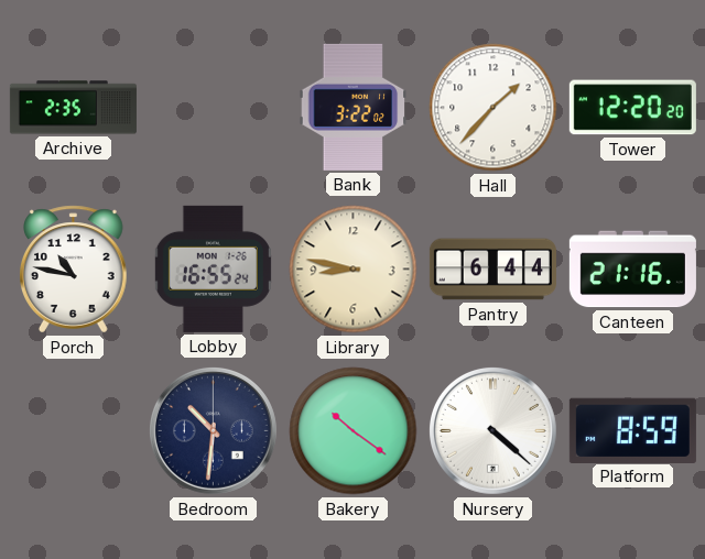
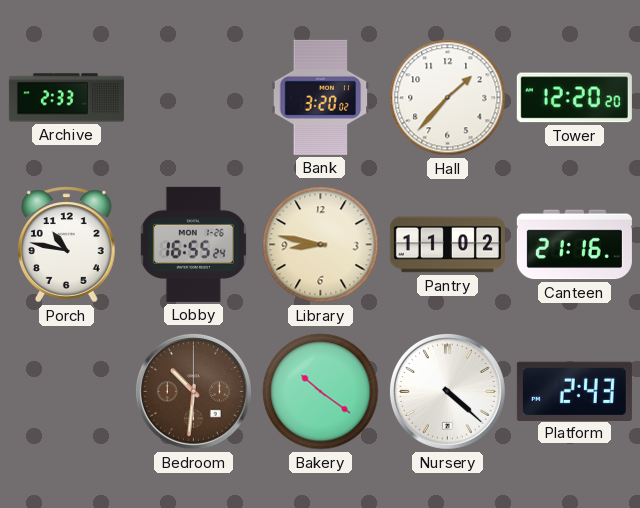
Archive: 2:35 -> 2:33
Bank: 3:22 -> 3:20
Pantry: 6:44 -> 11:02
Bedroom dial: navy -> brown
Platform: 8:59 -> 2:43
